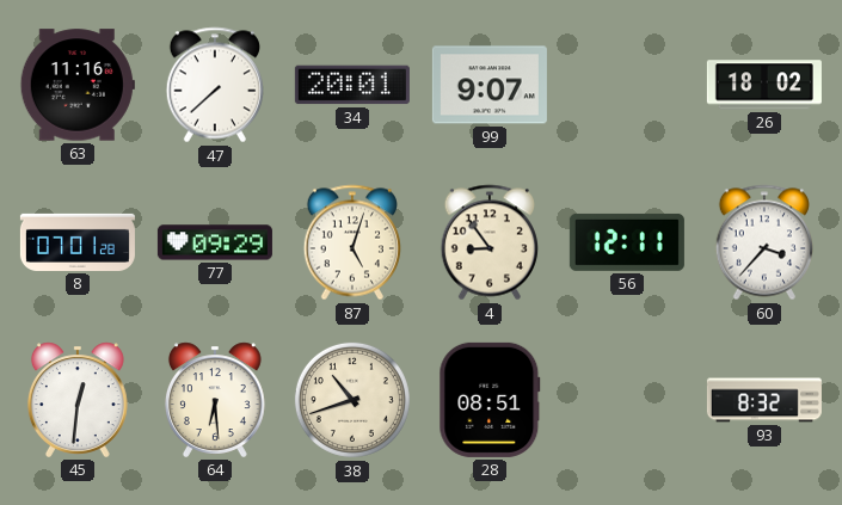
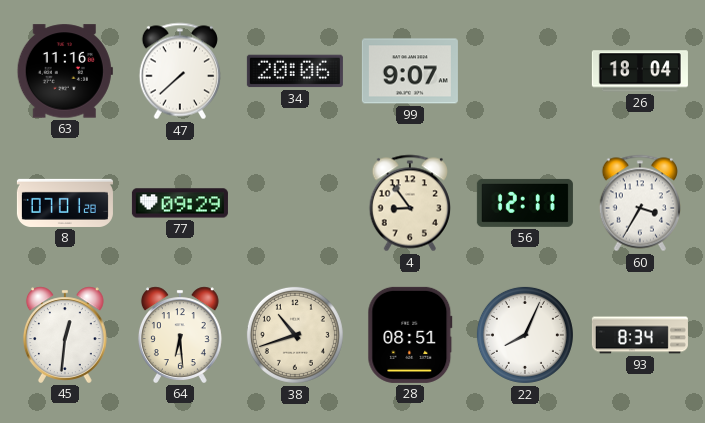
34: 20:01 -> 20:06
26: 18:02 -> 18:04
87: 5:03 -> none
60: 3:37 -> 3:35
22: none -> 8:04
93: 8:32 -> 8:34
